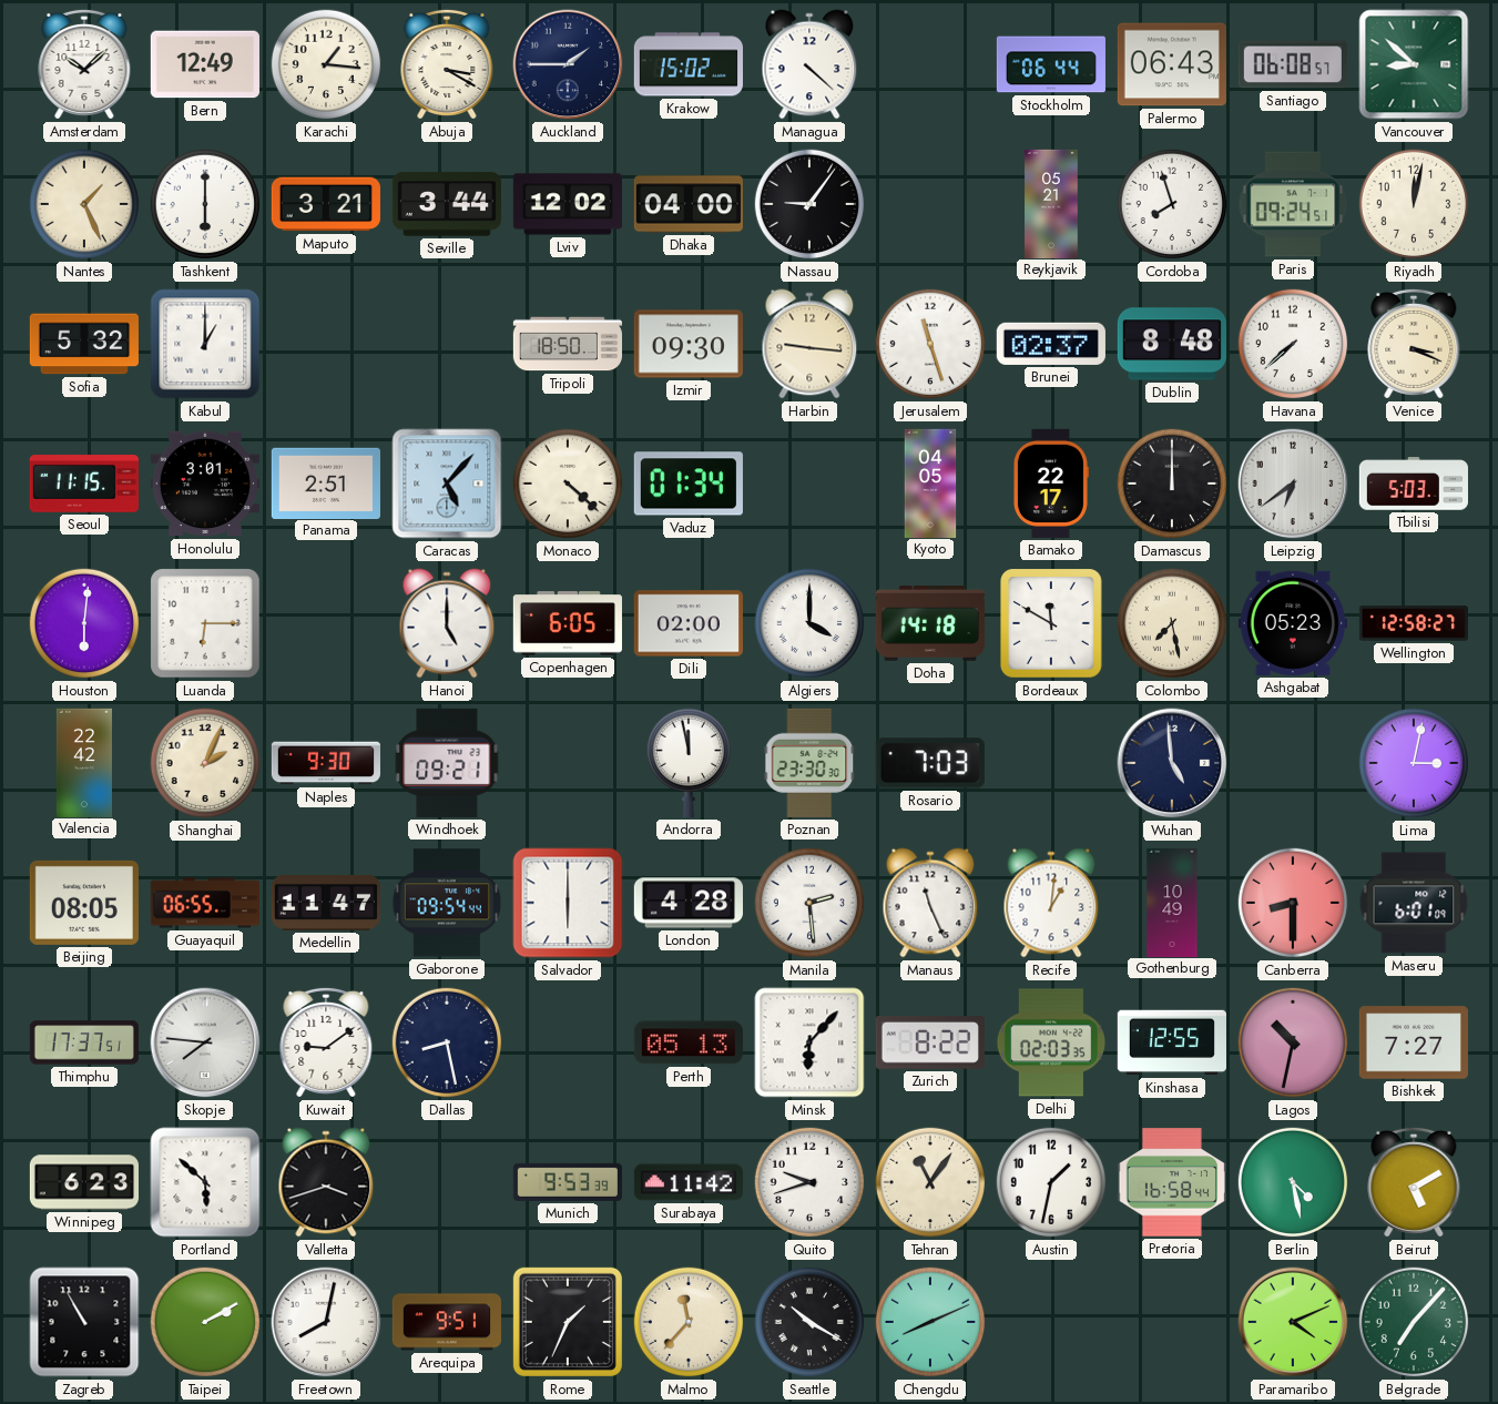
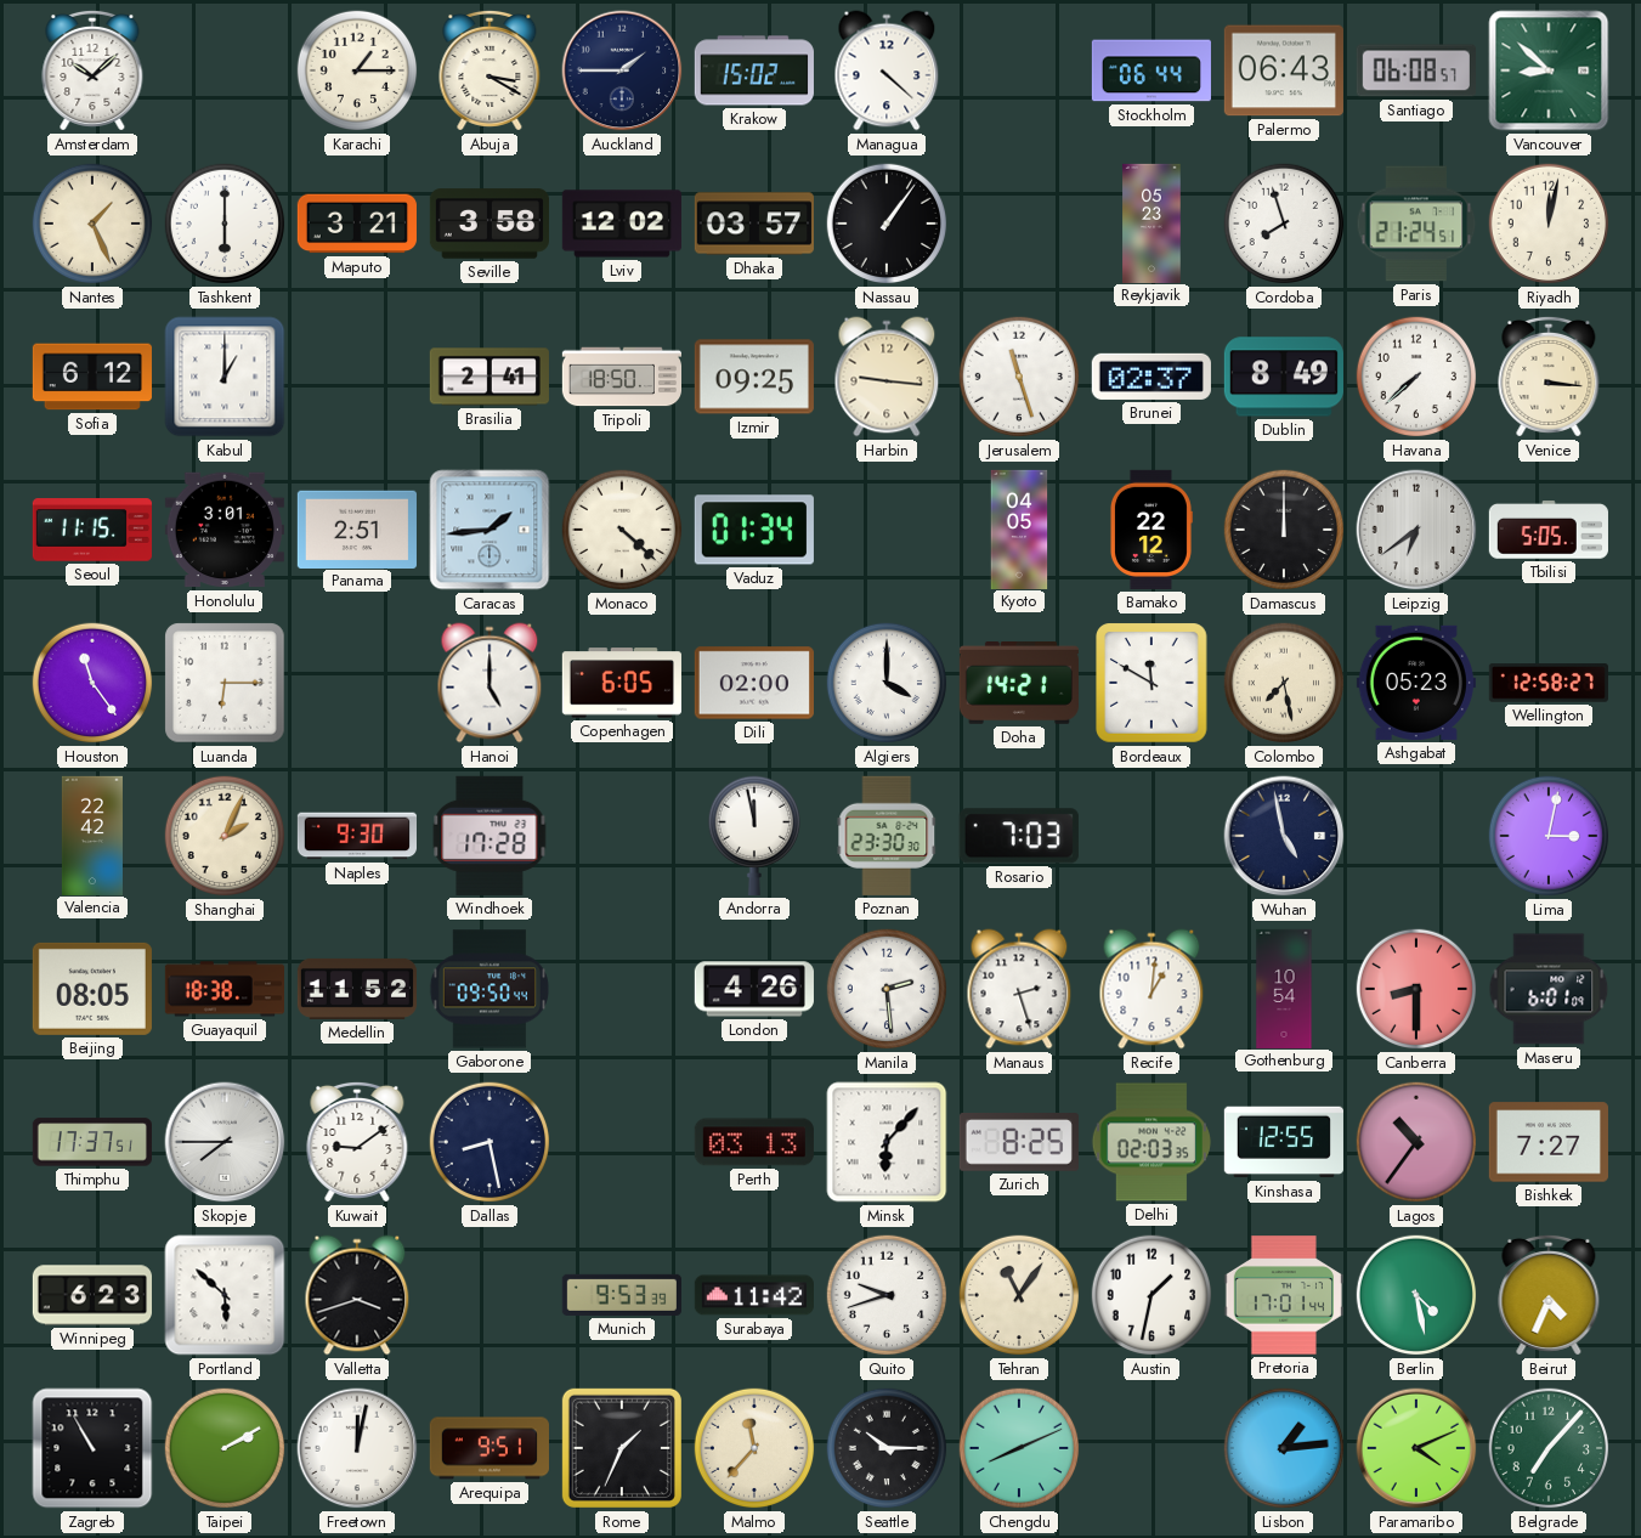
Bern: 12:49 -> none
Karachi: 1:16 -> 1:15
Seville: 3:44 -> 3:58
Dhaka: 04:00 -> 03:57
Nassau: 9:06 -> 1:06
Reykjavik: 05:21 -> 05:23
Paris: 09:24 -> 21:24
Sofia: 5:32 -> 6:12
Brasilia: none -> 2:41
Izmir: 09:30 -> 09:25
Dublin: 8:48 -> 8:49
Venice: 3:19 -> 3:16
Caracas: 5:07 -> 1:44
Bamako: 22:17 -> 22:12
Tbilisi: 5:03 -> 5:05
Houston: 6:01 -> 11:24
Doha: 14:18 -> 14:21
Windhoek: 09:21 -> 17:28
Wuhan: 4:59 -> 4:58
Guayaquil: 06:55 -> 18:38
Medellin: 11:47 -> 11:52
Gaborone: 09:54 -> 09:50
Salvador: 6:00 -> none
London: 4:28 -> 4:26
Manaus: 11:26 -> 2:27
Gothenburg: 10:49 -> 10:54
Skopje: 7:46 -> 7:45
Perth: 05:13 -> 03:13
Zurich: 8:22 -> 8:25
Lagos: 10:32 -> 10:36
Pretoria: 16:58 -> 17:01
Beirut: 5:10 -> 4:34
Freetown: 8:02 -> 12:02
Seattle: 10:20 -> 10:15
Lisbon: none -> 1:14
